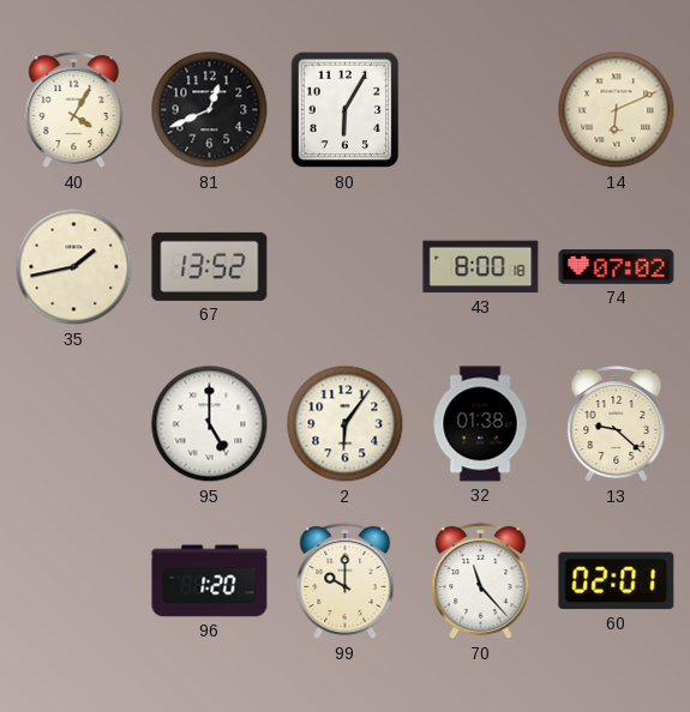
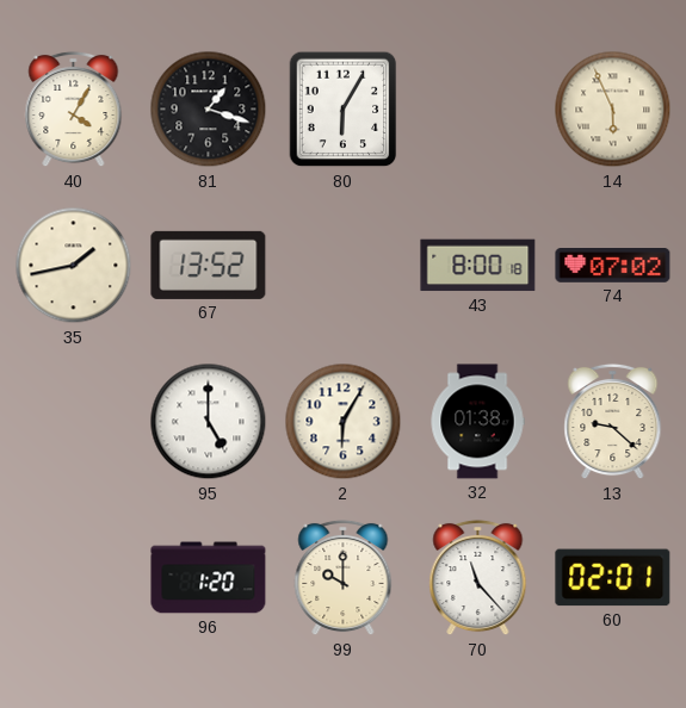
81: 12:41 -> 1:18
14: 6:11 -> 5:56
2: 6:06 -> 6:05
